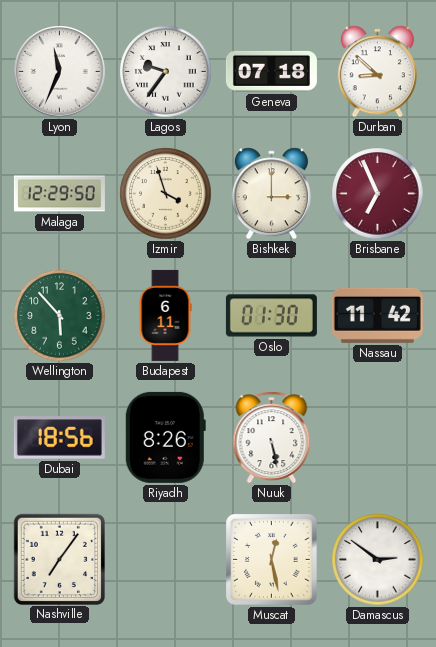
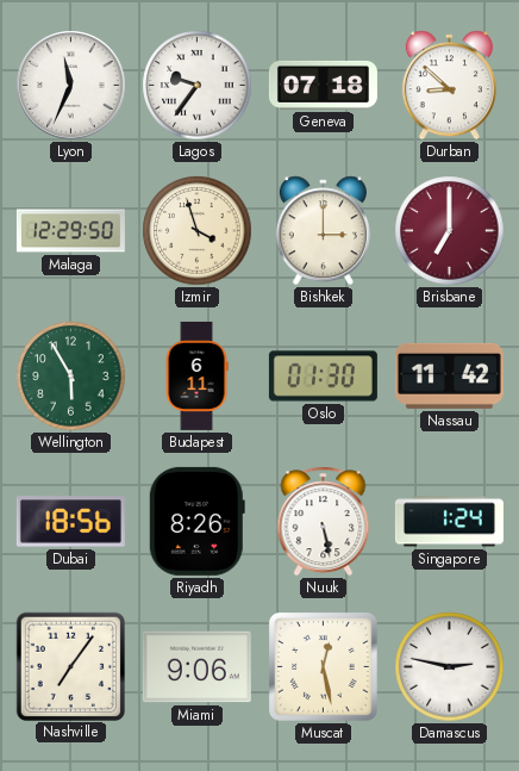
Brisbane: 6:56 -> 7:00
Wellington: 5:53 -> 5:55
Singapore: none -> 1:24
Miami: none -> 9:06
Damascus: 2:51 -> 2:47
